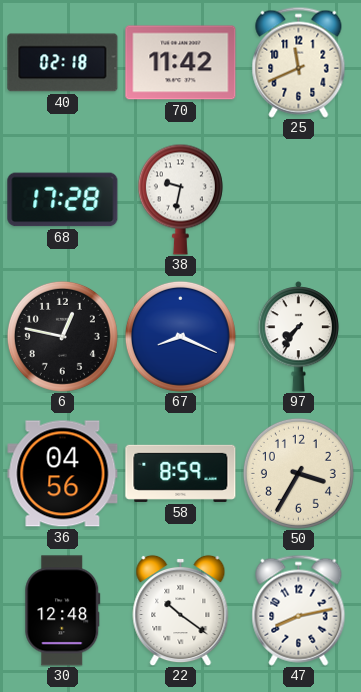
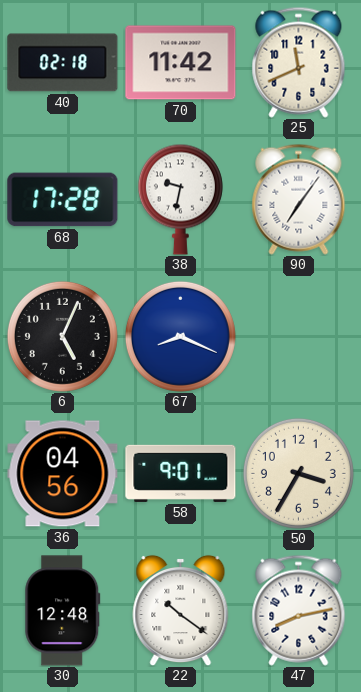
90: none -> 7:06
6: 12:47 -> 5:04
97: 7:36 -> none
58: 8:59 -> 9:01
